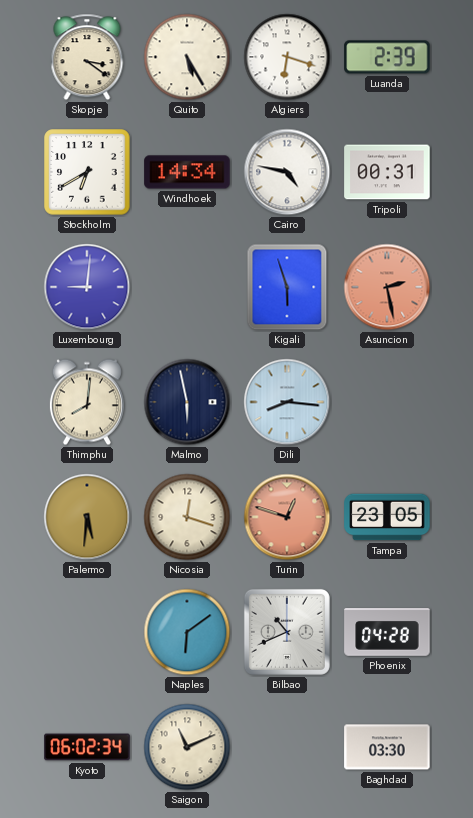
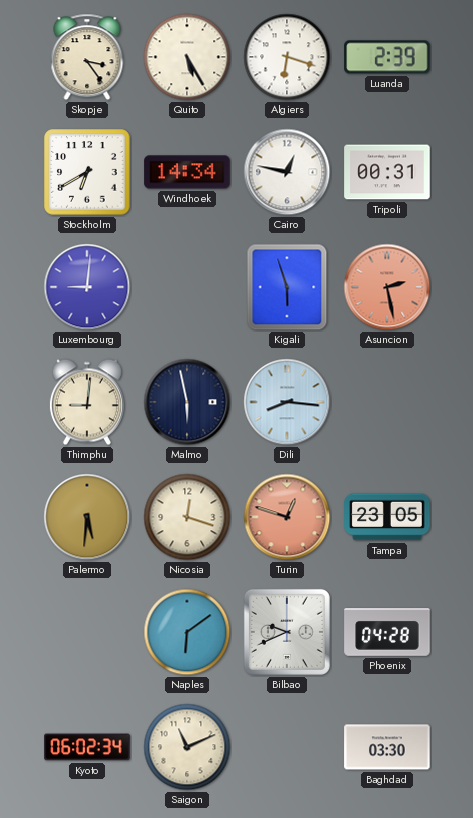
Skopje: 3:21 -> 3:24
Cairo: 4:47 -> 12:47
Thimphu: 8:01 -> 9:01
Bilbao: 10:41 -> 9:41
